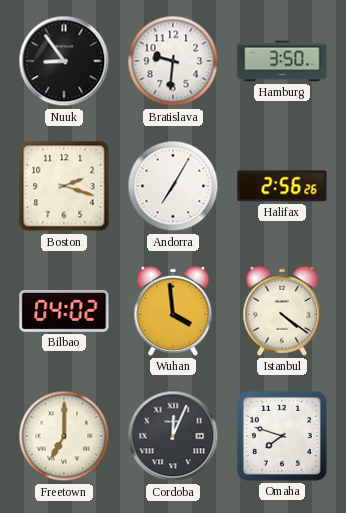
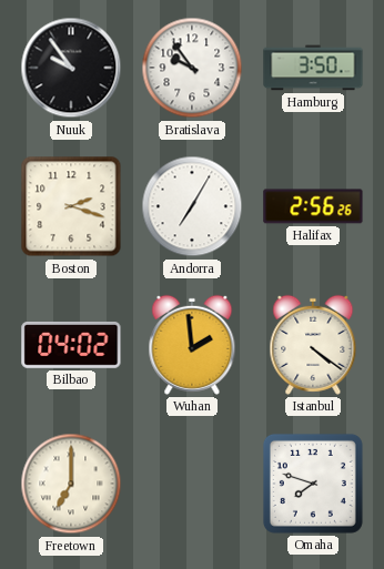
Nuuk: 8:54 -> 9:54
Bratislava: 9:31 -> 9:54
Wuhan: 3:59 -> 1:59
Cordoba: 12:04 -> none
